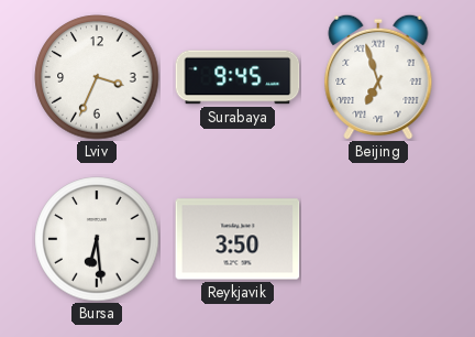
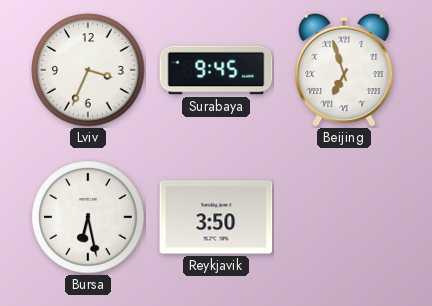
Bursa: 6:29 -> 6:28
